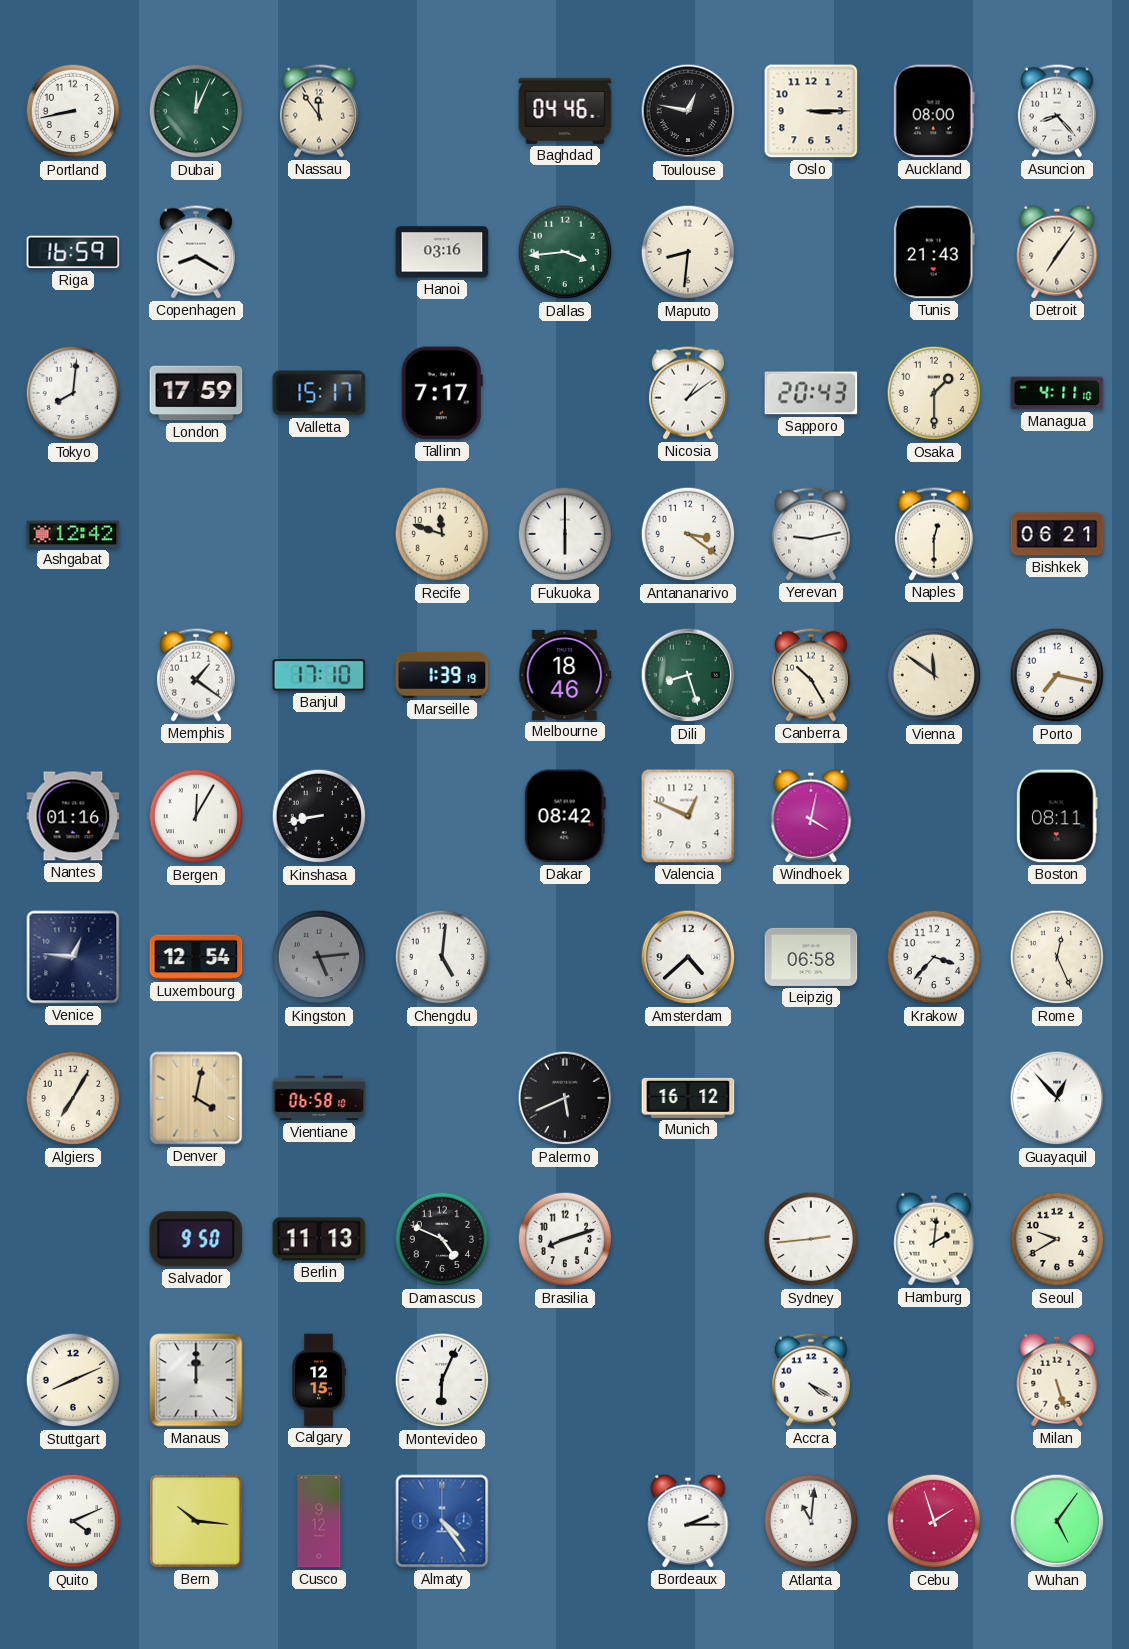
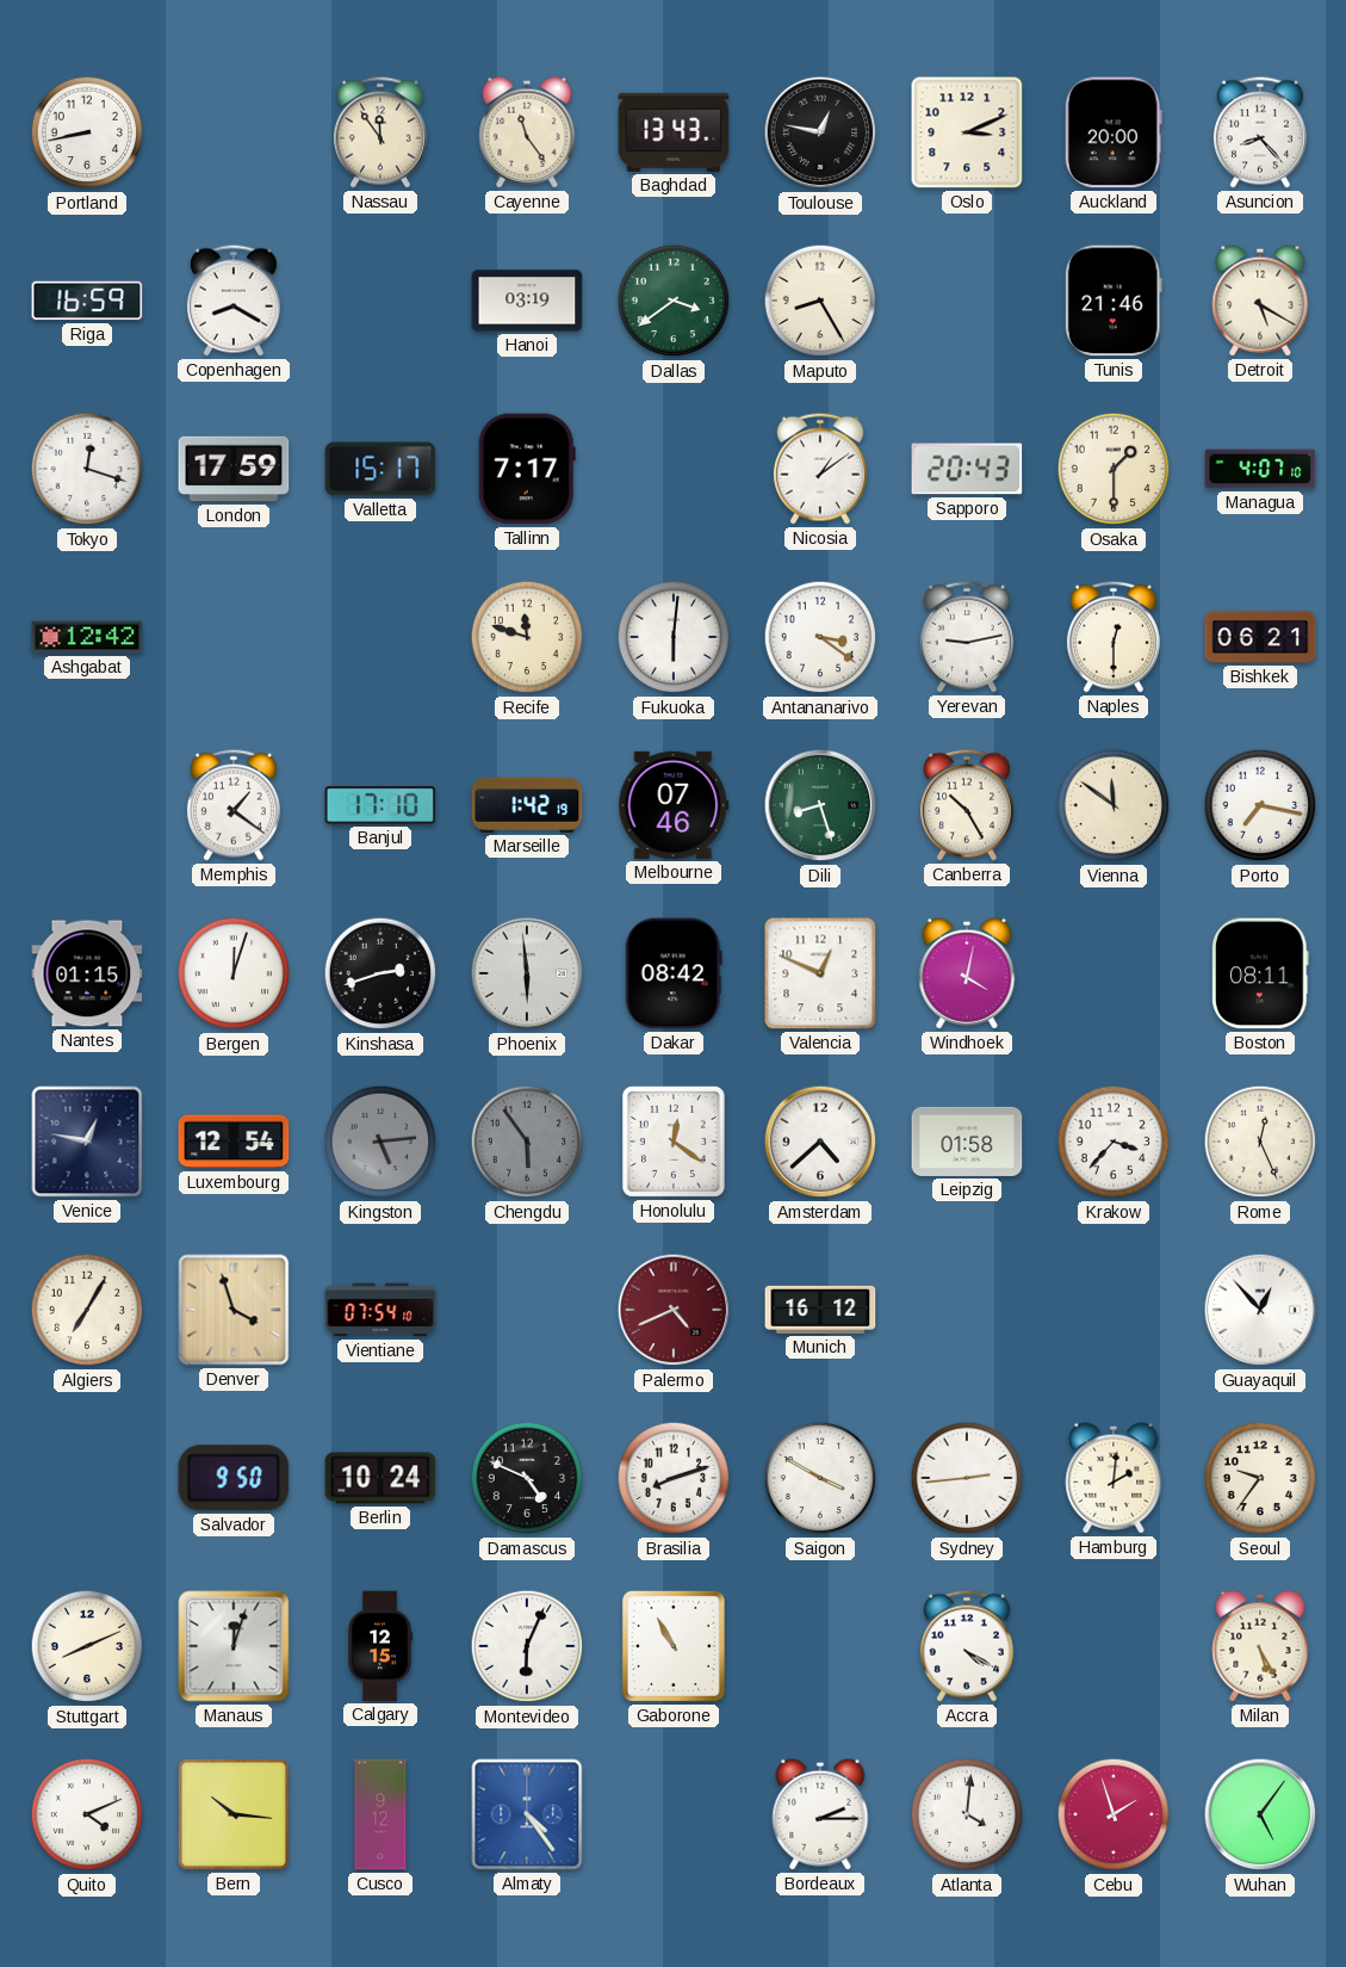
Dubai: 12:04 -> none
Cayenne: none -> 11:24
Baghdad: 04:46 -> 13:43
Oslo: 3:15 -> 3:11
Auckland: 08:00 -> 20:00
Hanoi: 03:16 -> 03:19
Dallas: 3:44 -> 3:39
Maputo: 8:31 -> 8:25
Tunis: 21:43 -> 21:46
Detroit: 7:06 -> 5:20
Tokyo: 8:01 -> 12:18
Managua: 4:11 -> 4:07
Fukuoka: 6:00 -> 6:01
Marseille: 1:39 -> 1:42
Melbourne: 18:46 -> 07:46
Nantes: 01:16 -> 01:15
Bergen: 12:05 -> 12:03
Kinshasa: 8:43 -> 2:42
Phoenix: none -> 5:59
Venice: 12:46 -> 12:47
Chengdu: 5:01 -> 5:54
Chengdu dial: white -> grey
Honolulu: none -> 12:21
Leipzig: 06:58 -> 01:58
Denver: 4:02 -> 3:57
Vientiane: 06:58 -> 07:54
Palermo: 5:41 -> 4:41
Palermo dial: black -> burgundy
Berlin: 11:13 -> 10:24
Saigon: none -> 3:50
Seoul: 9:40 -> 9:36
Manaus: 12:00 -> 12:03
Gaborone: none -> 10:55
Milan: 5:27 -> 5:25
Atlanta: 11:01 -> 4:01
